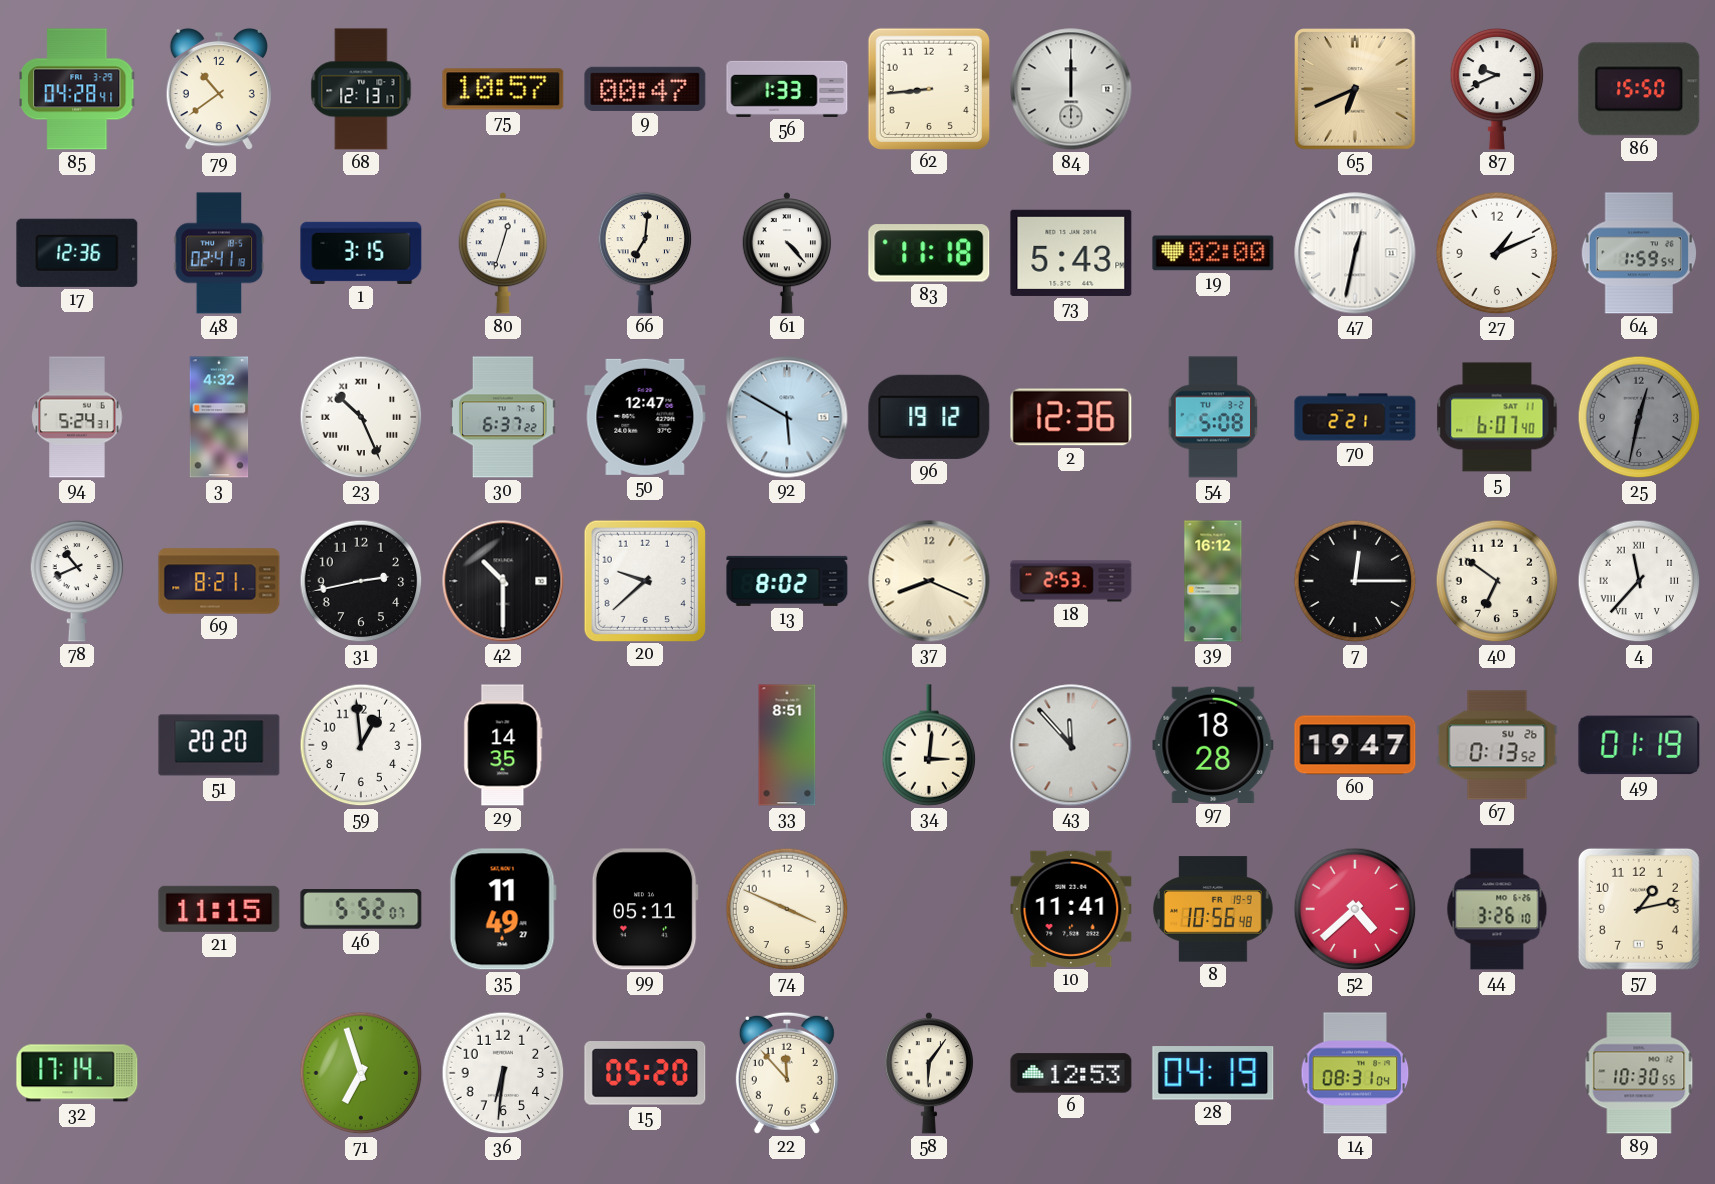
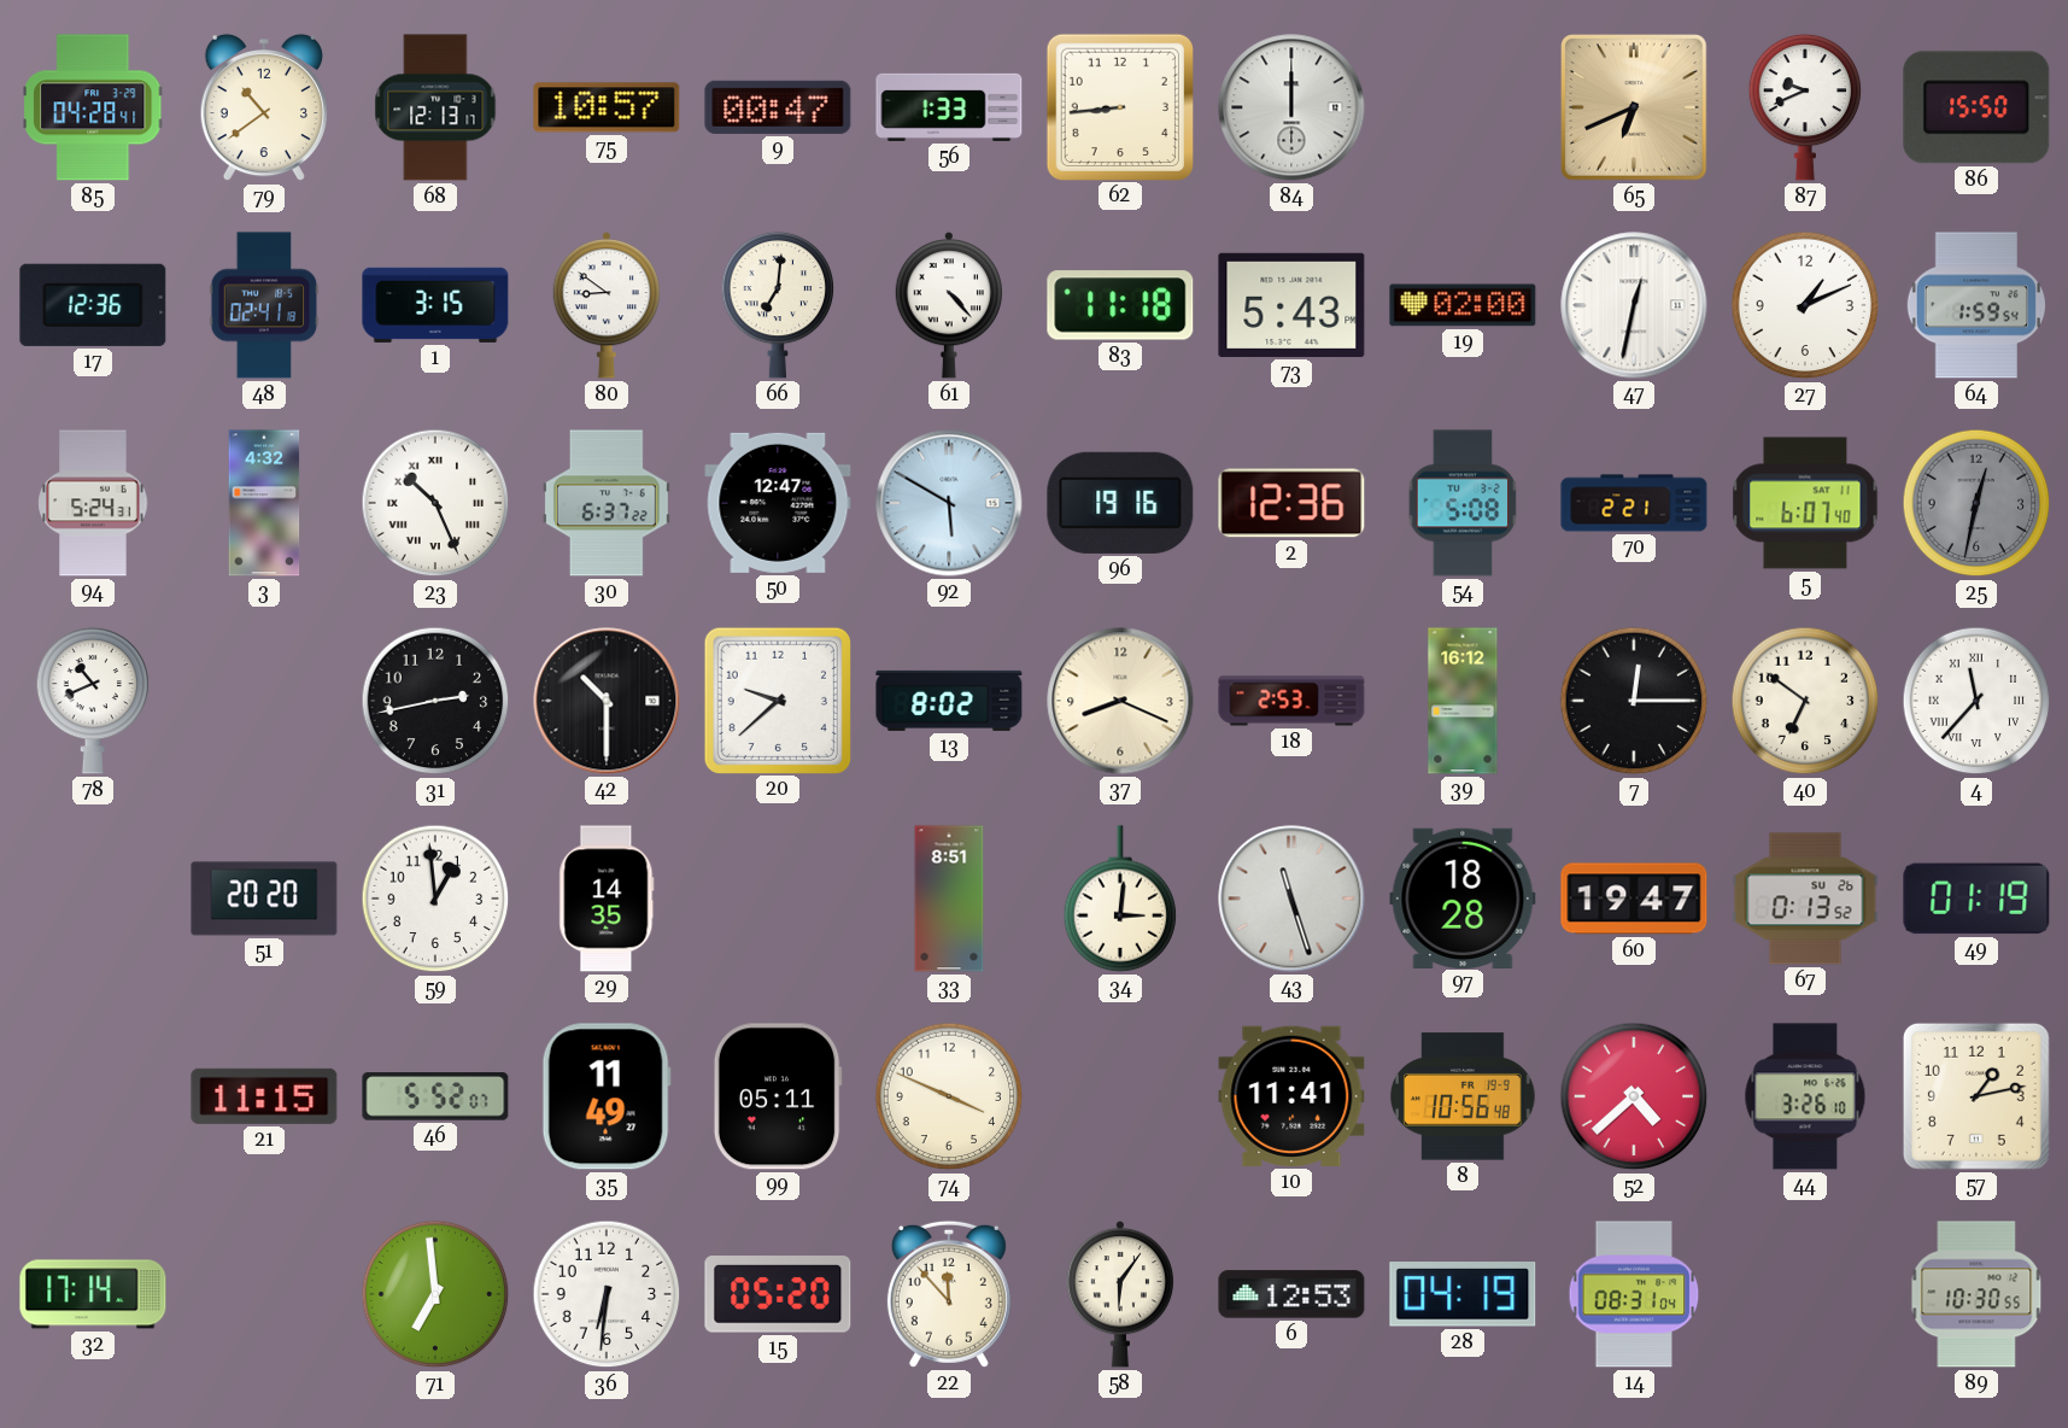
80: 12:33 -> 8:51
96: 19:12 -> 19:16
69: 8:21 -> none
43: 11:53 -> 11:27
71: 6:57 -> 6:59
